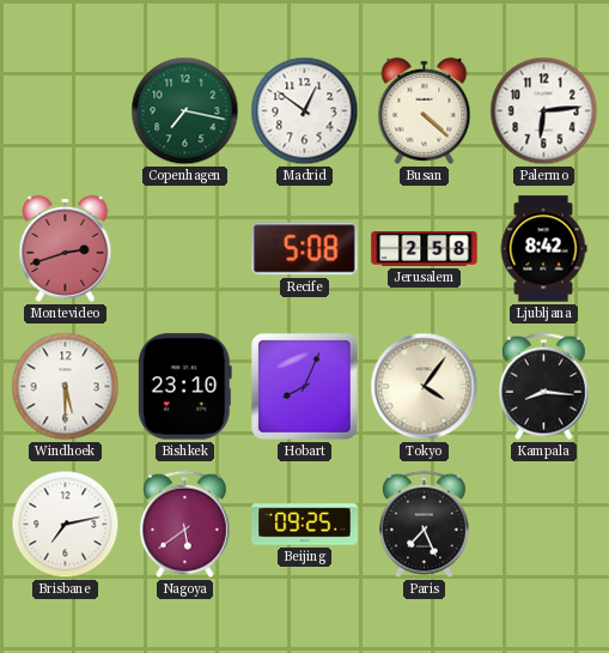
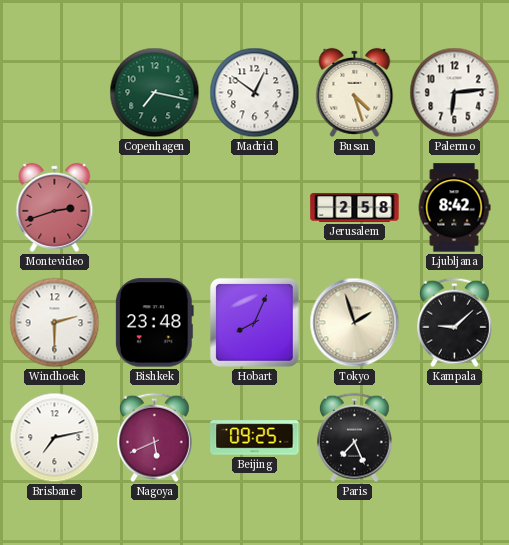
Busan: 4:22 -> 4:27
Recife: 5:08 -> none
Windhoek: 5:30 -> 2:30
Bishkek: 23:10 -> 23:48
Tokyo: 4:06 -> 1:57
Kampala: 8:16 -> 9:08
Nagoya: 5:39 -> 5:41
